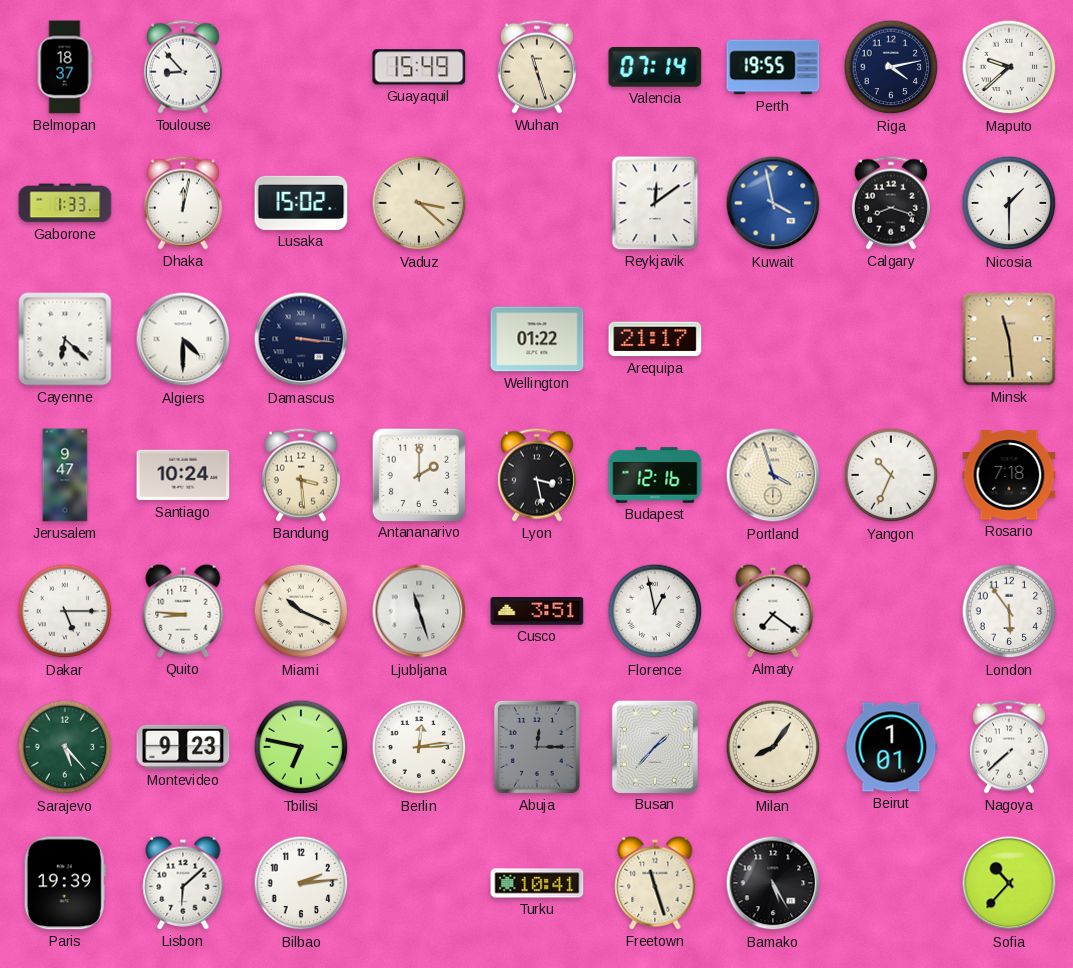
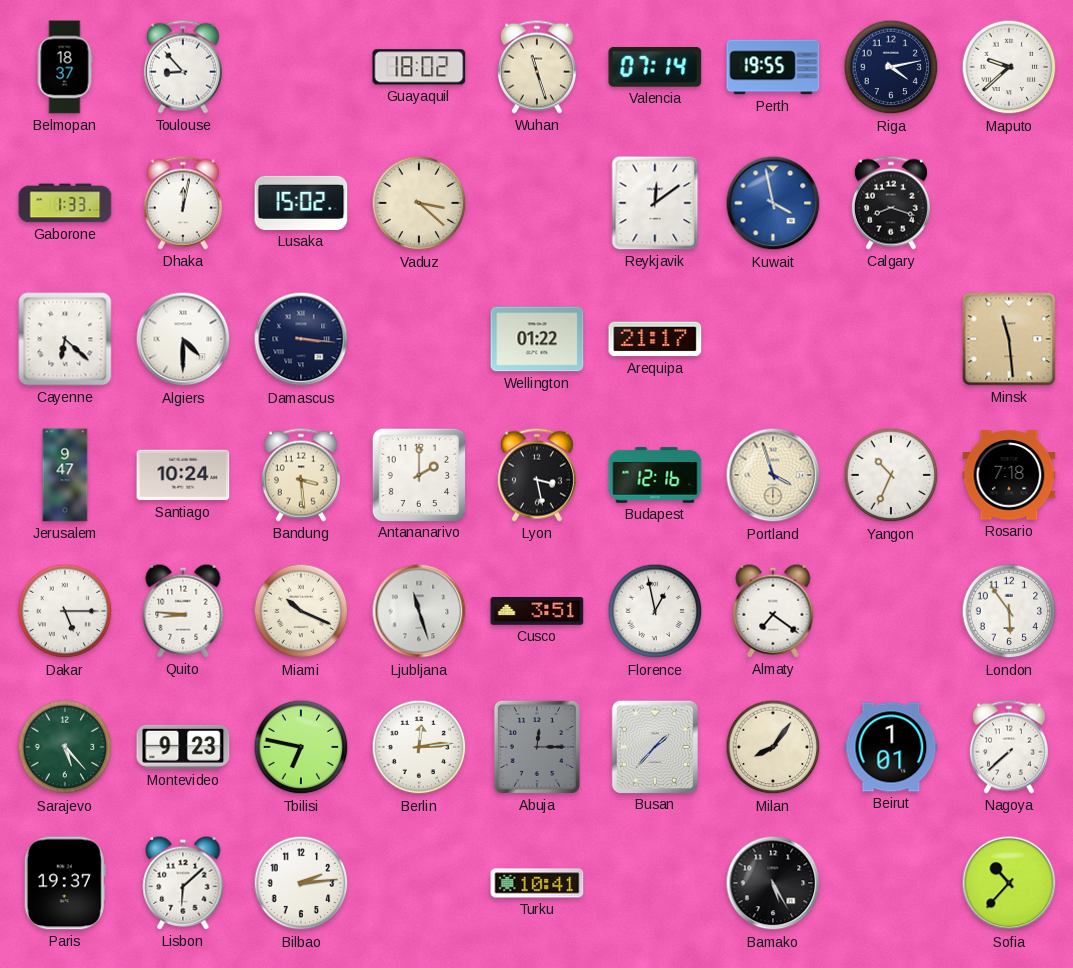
Guayaquil: 15:49 -> 18:02
Nicosia: 1:30 -> none
Paris: 19:39 -> 19:37
Freetown: 11:27 -> none
